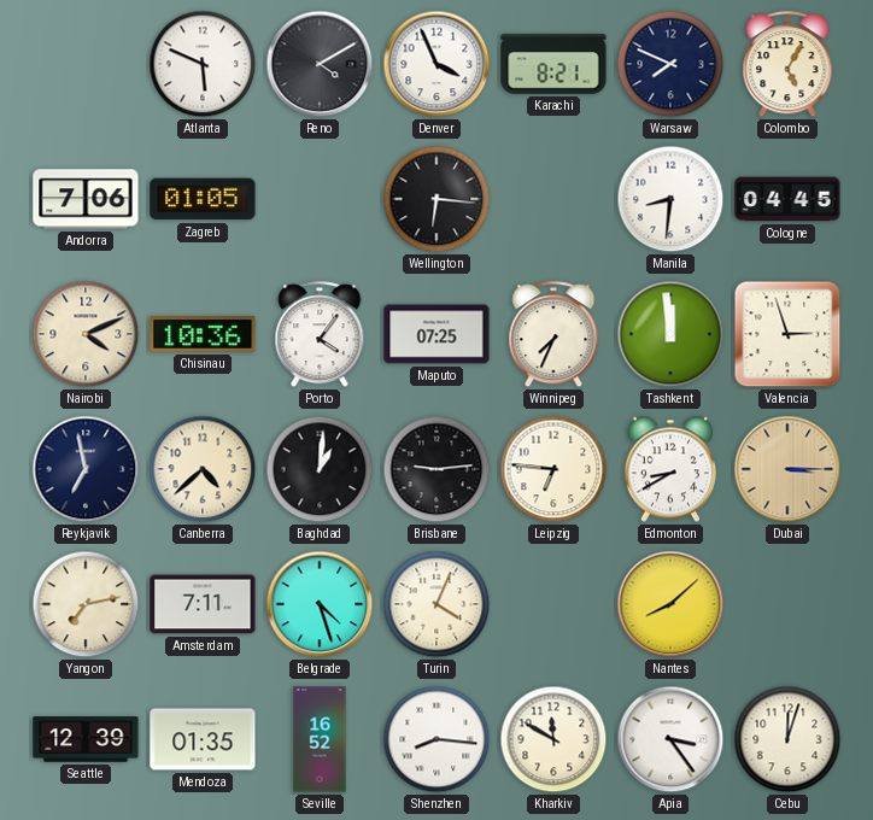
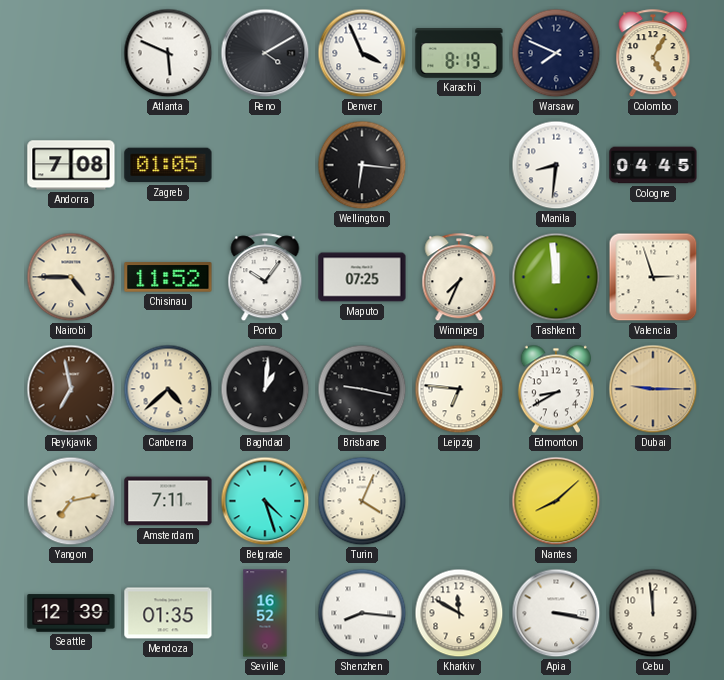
Karachi: 8:21 -> 8:19
Andorra: 7:06 -> 7:08
Nairobi: 4:11 -> 4:45
Chisinau: 10:36 -> 11:52
Porto: 4:06 -> 10:06
Reykjavik dial: navy -> brown
Brisbane: 9:14 -> 9:17
Dubai: 3:15 -> 9:15
Apia: 3:24 -> 3:17
Cebu: 12:03 -> 11:59
